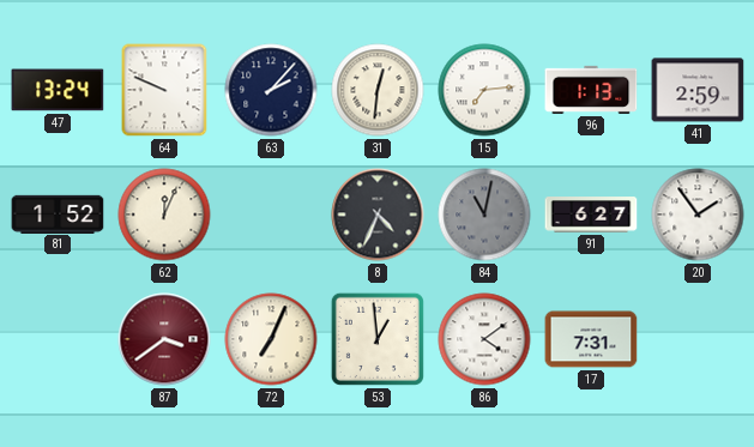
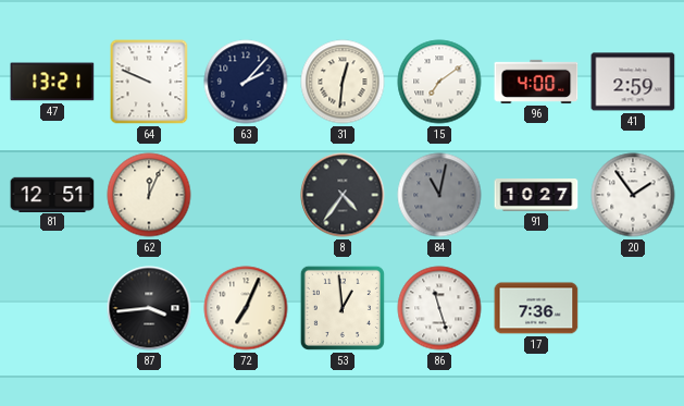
47: 13:24 -> 13:21
15: 7:14 -> 7:09
96: 1:13 -> 4:00
81: 1:52 -> 12:51
8: 4:34 -> 4:36
91: 6:27 -> 10:27
87: 3:39 -> 3:44
87 dial: burgundy -> black
86: 4:09 -> 11:27
17: 7:31 -> 7:36
